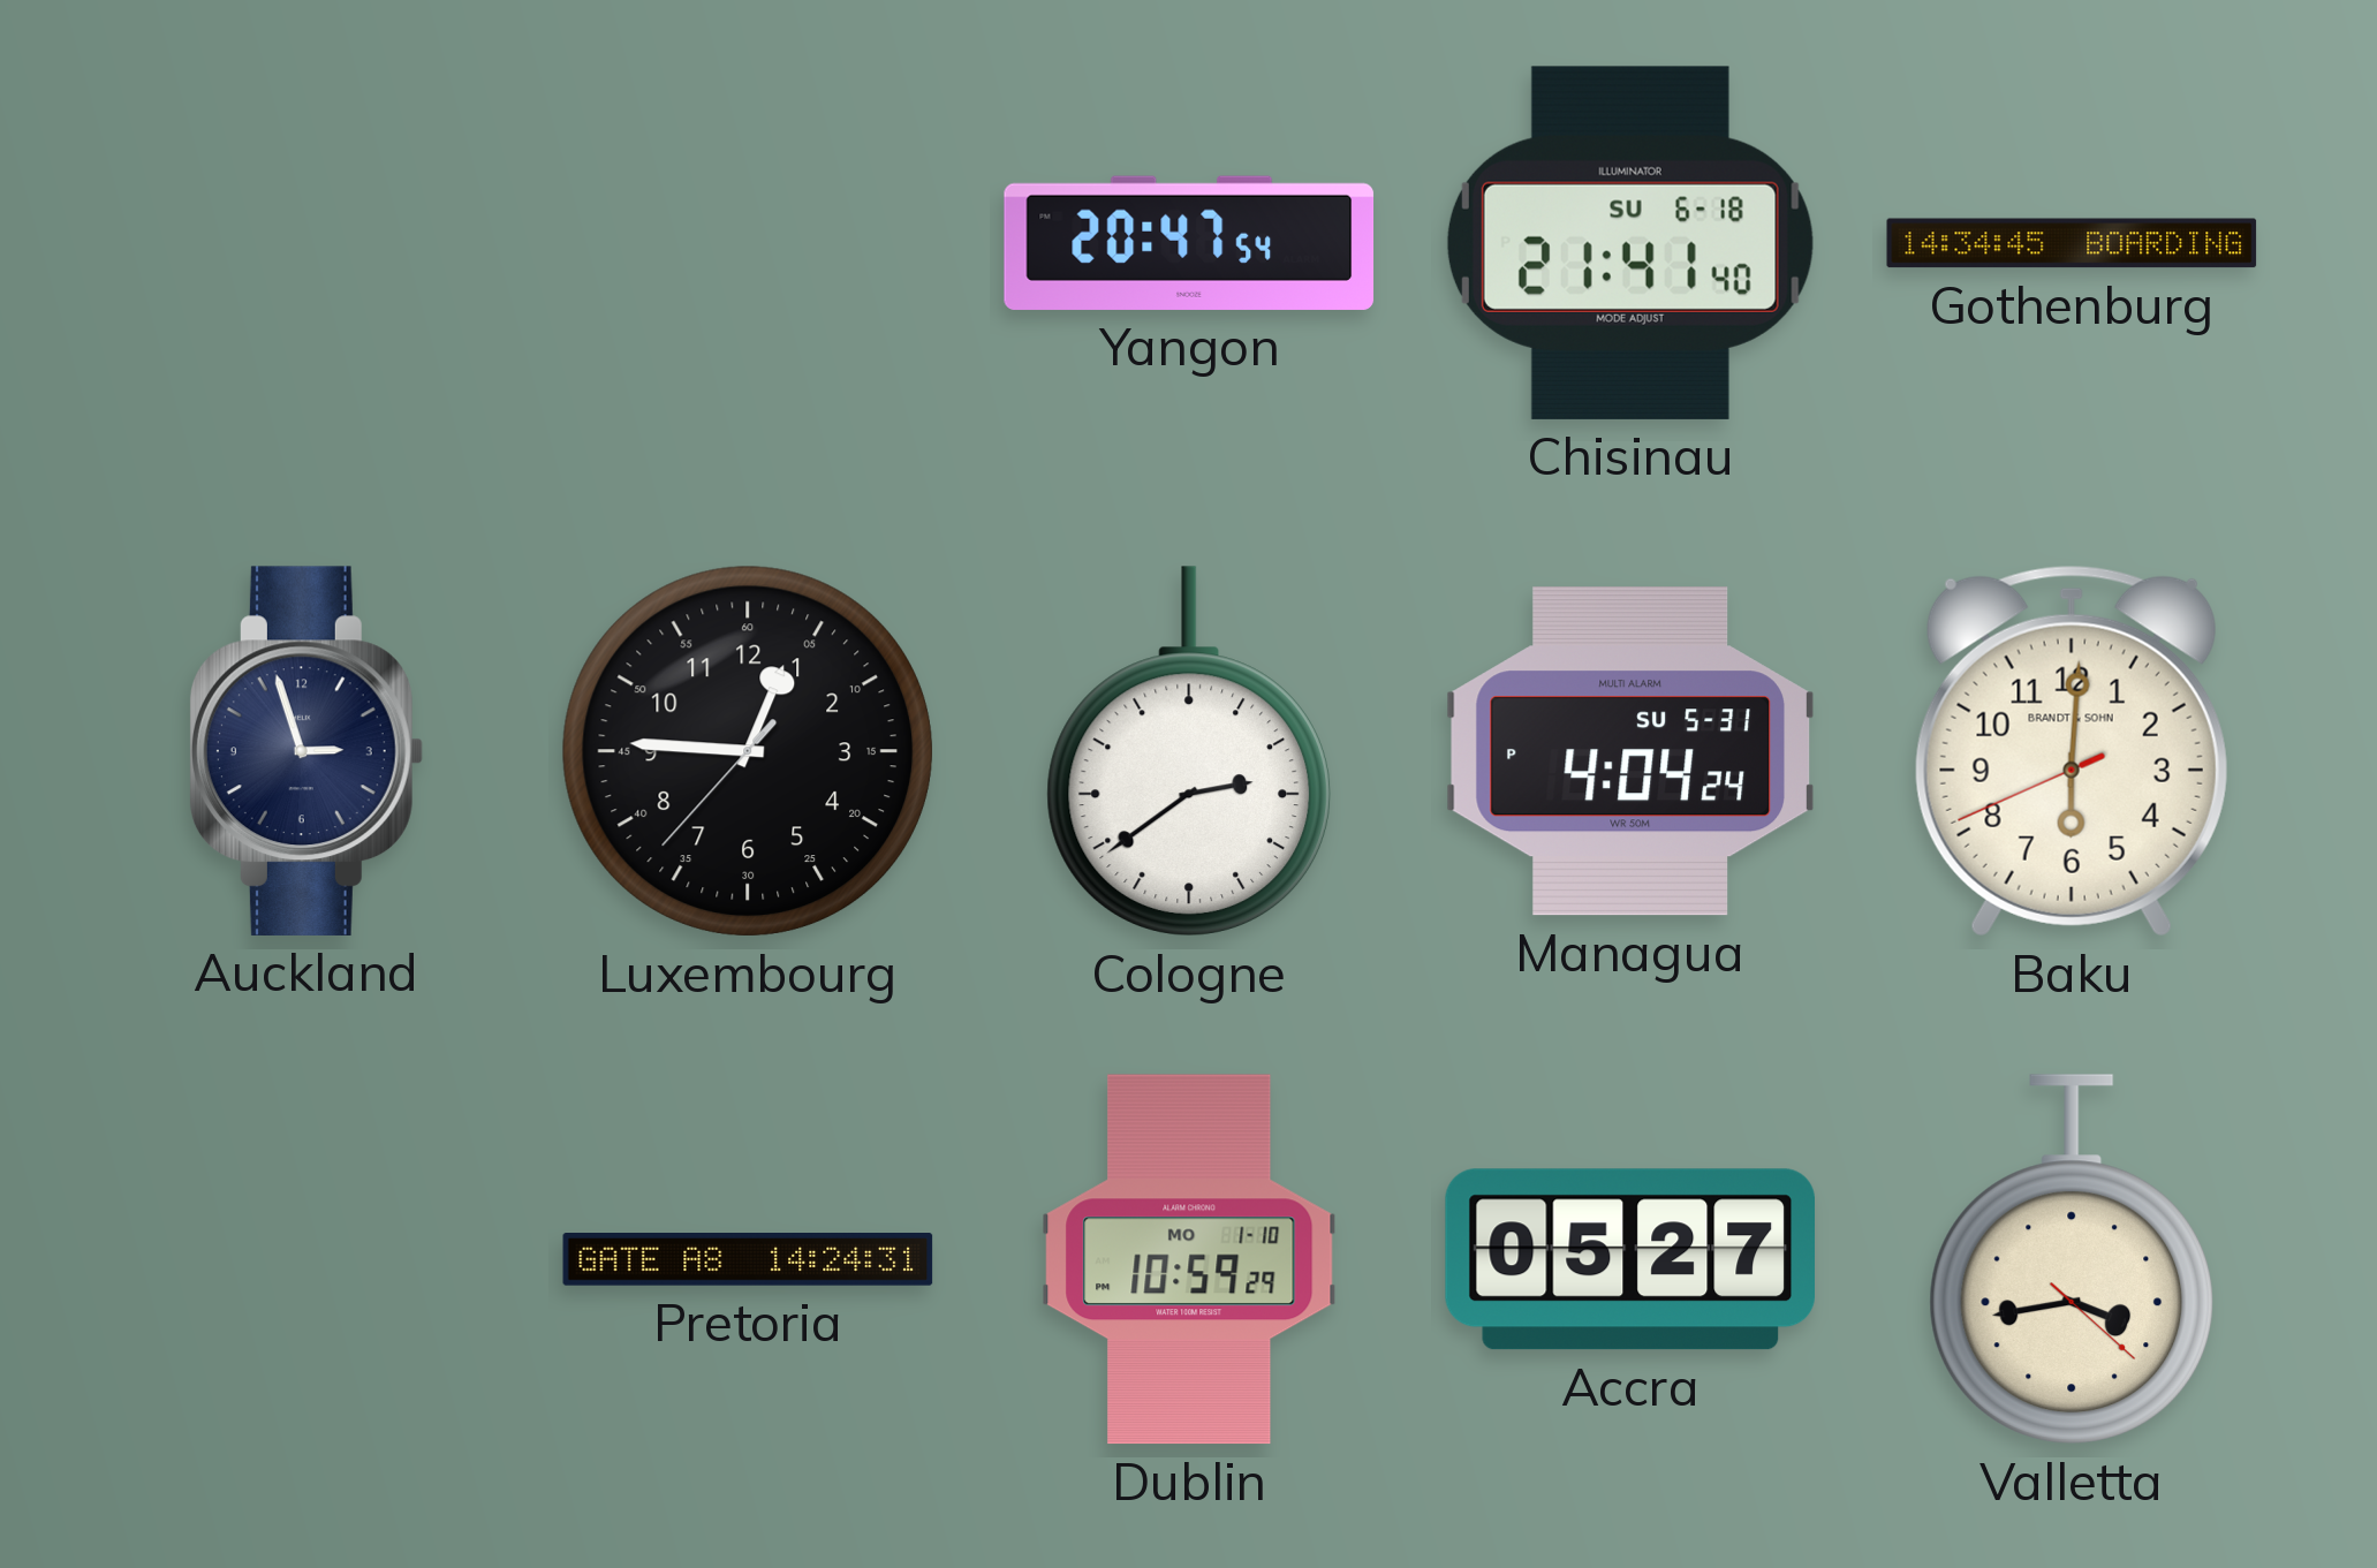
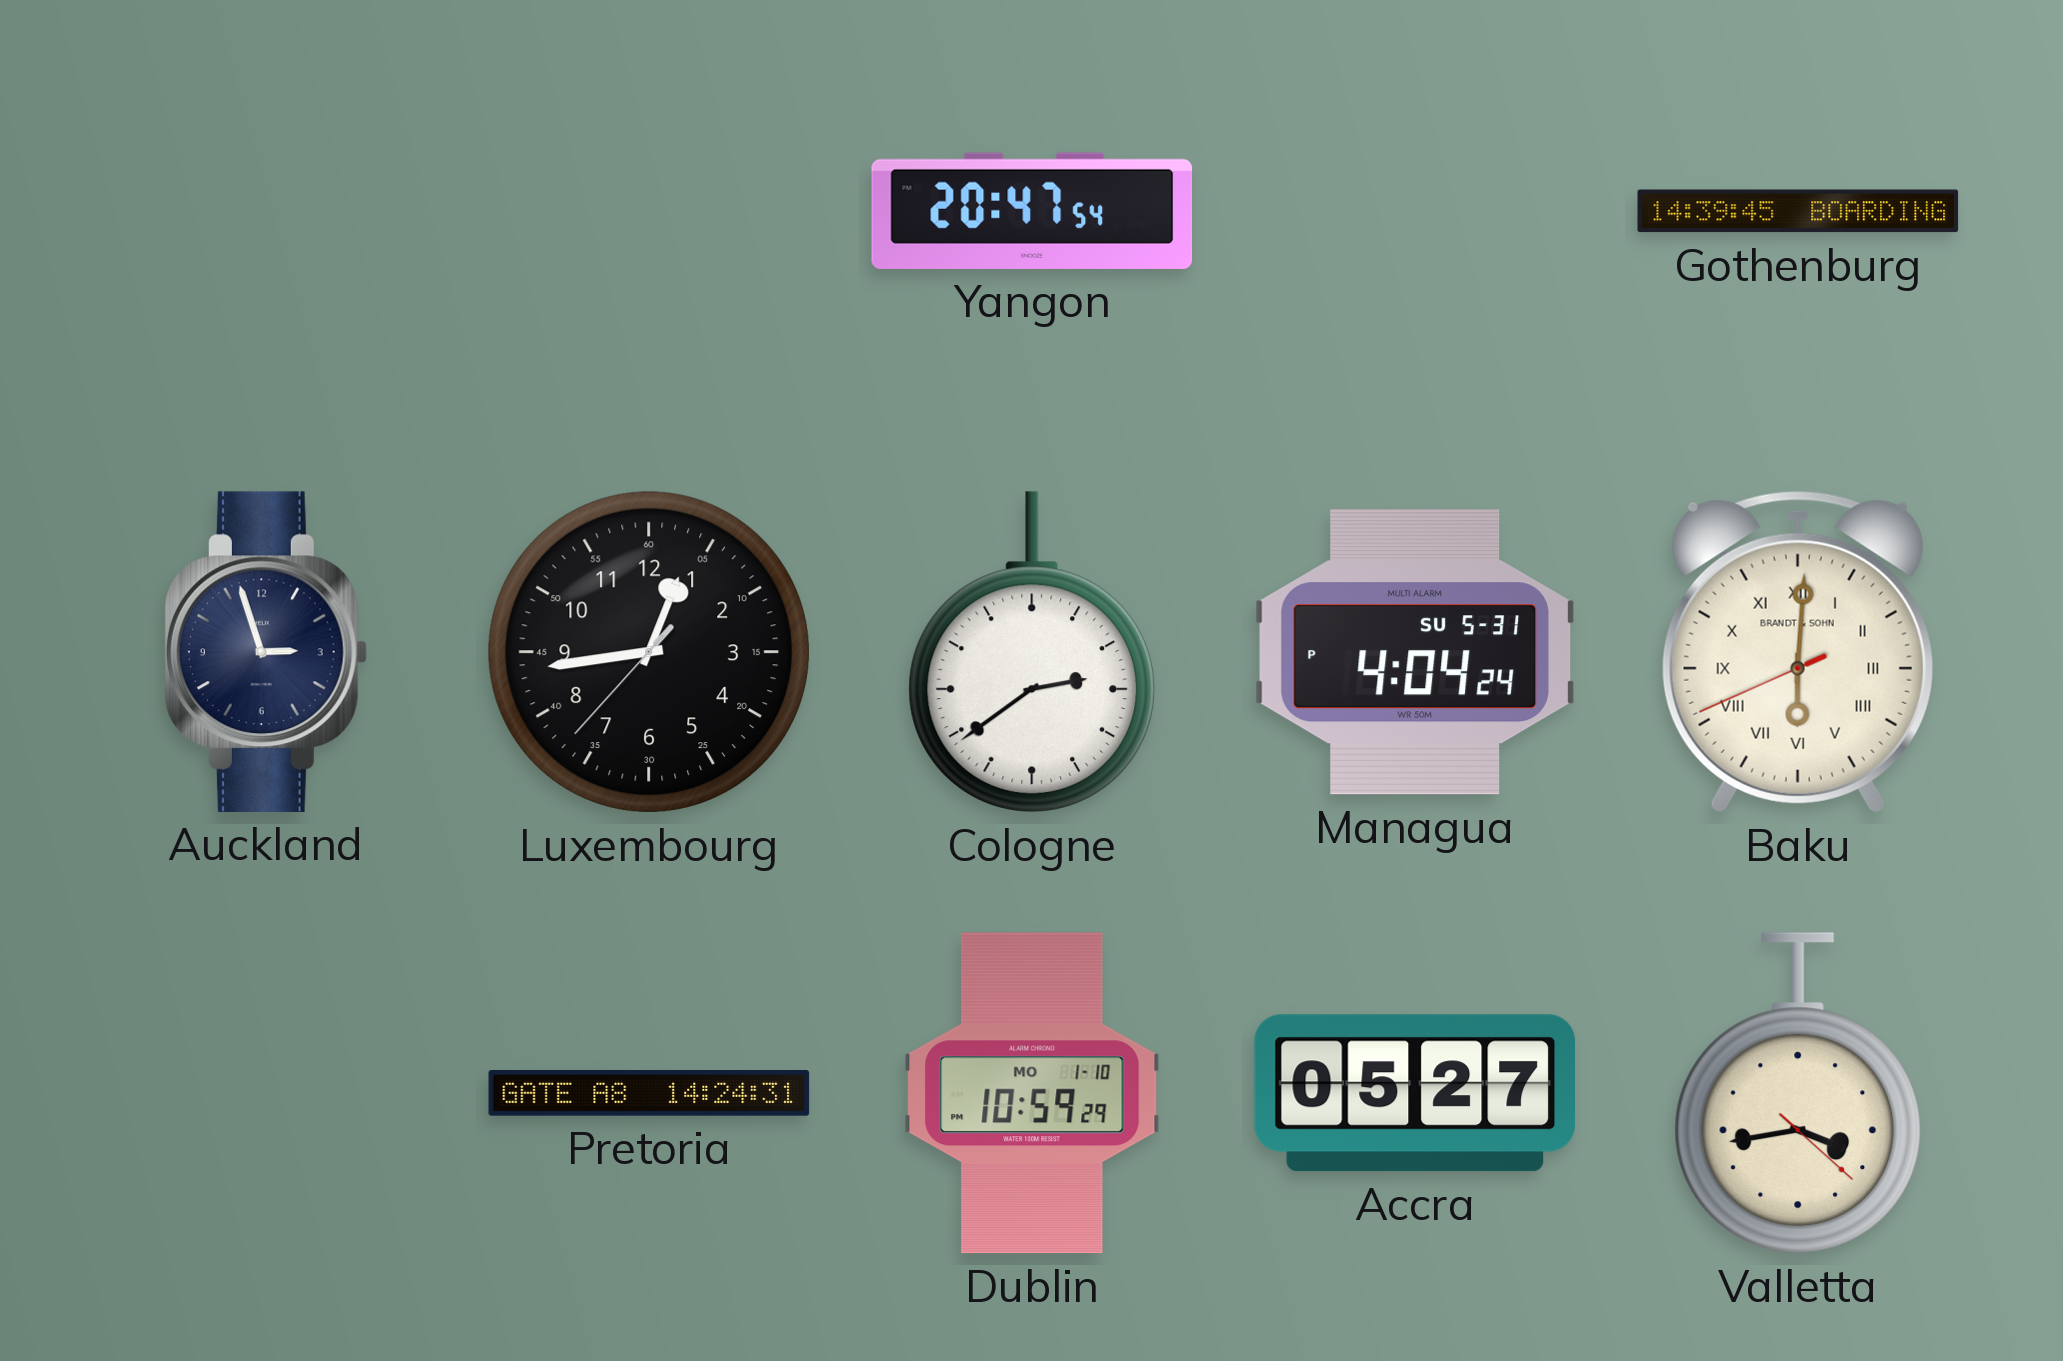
Chisinau: 21:41 -> none
Gothenburg: 14:34 -> 14:39
Luxembourg: 12:45 -> 12:43
Baku numerals: Arabic -> Roman
